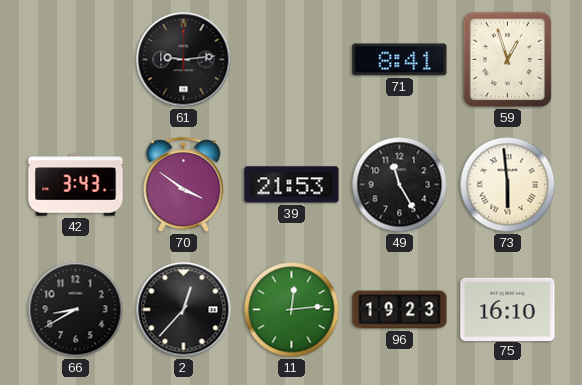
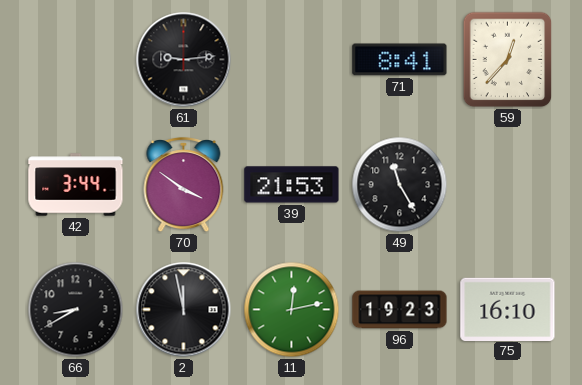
59: 12:57 -> 12:37
42: 3:43 -> 3:44
73: 5:59 -> none
2: 12:37 -> 11:58
11: 12:14 -> 12:13
